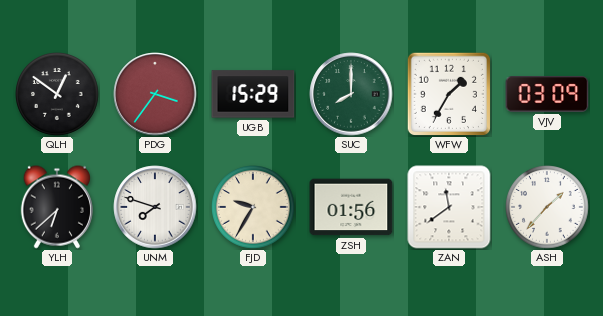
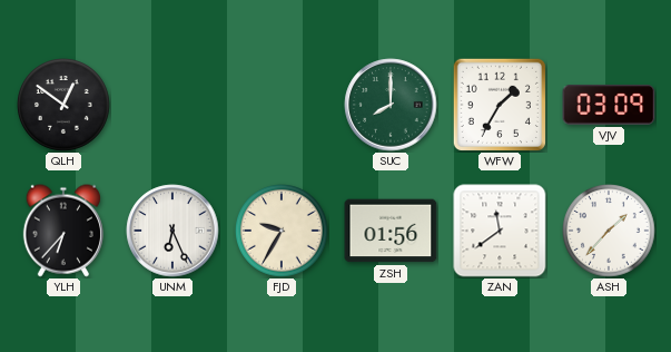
PDG: 3:36 -> none
UGB: 15:29 -> none
YLH: 6:38 -> 6:37
UNM: 7:48 -> 6:26
